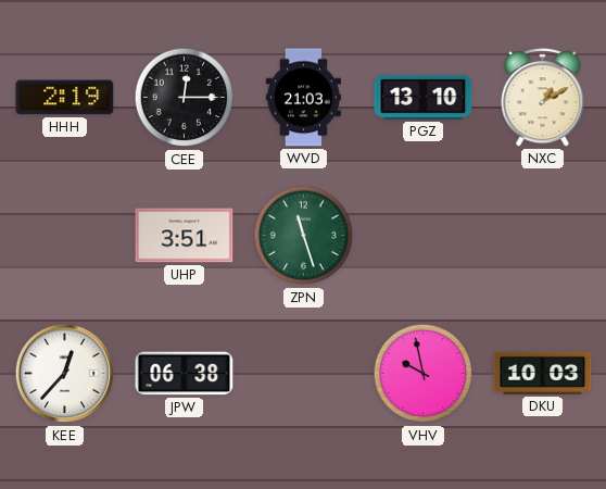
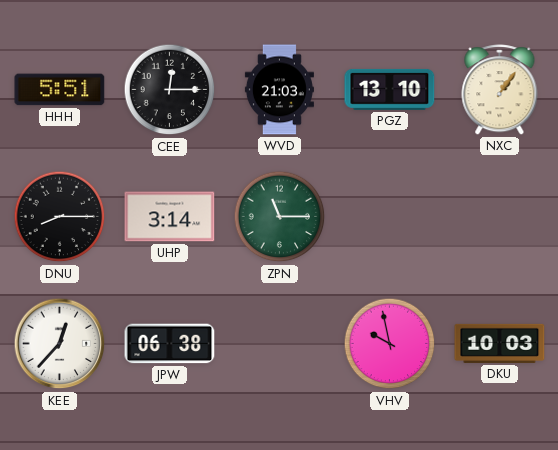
HHH: 2:19 -> 5:51
NXC: 1:10 -> 1:06
DNU: none -> 8:15
UHP: 3:51 -> 3:14
ZPN: 11:27 -> 11:15
